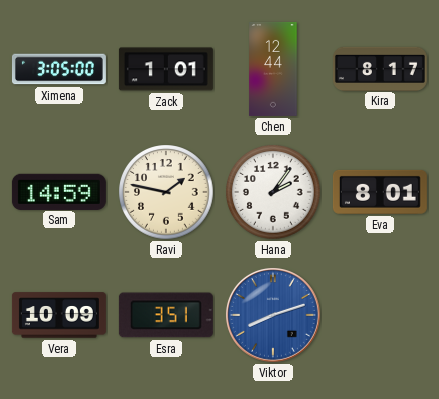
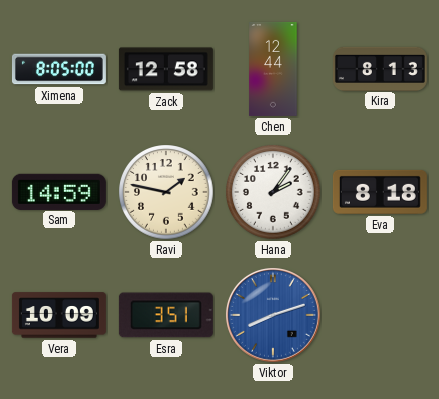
Ximena: 3:05 -> 8:05
Zack: 1:01 -> 12:58
Kira: 8:17 -> 8:13
Eva: 8:01 -> 8:18
